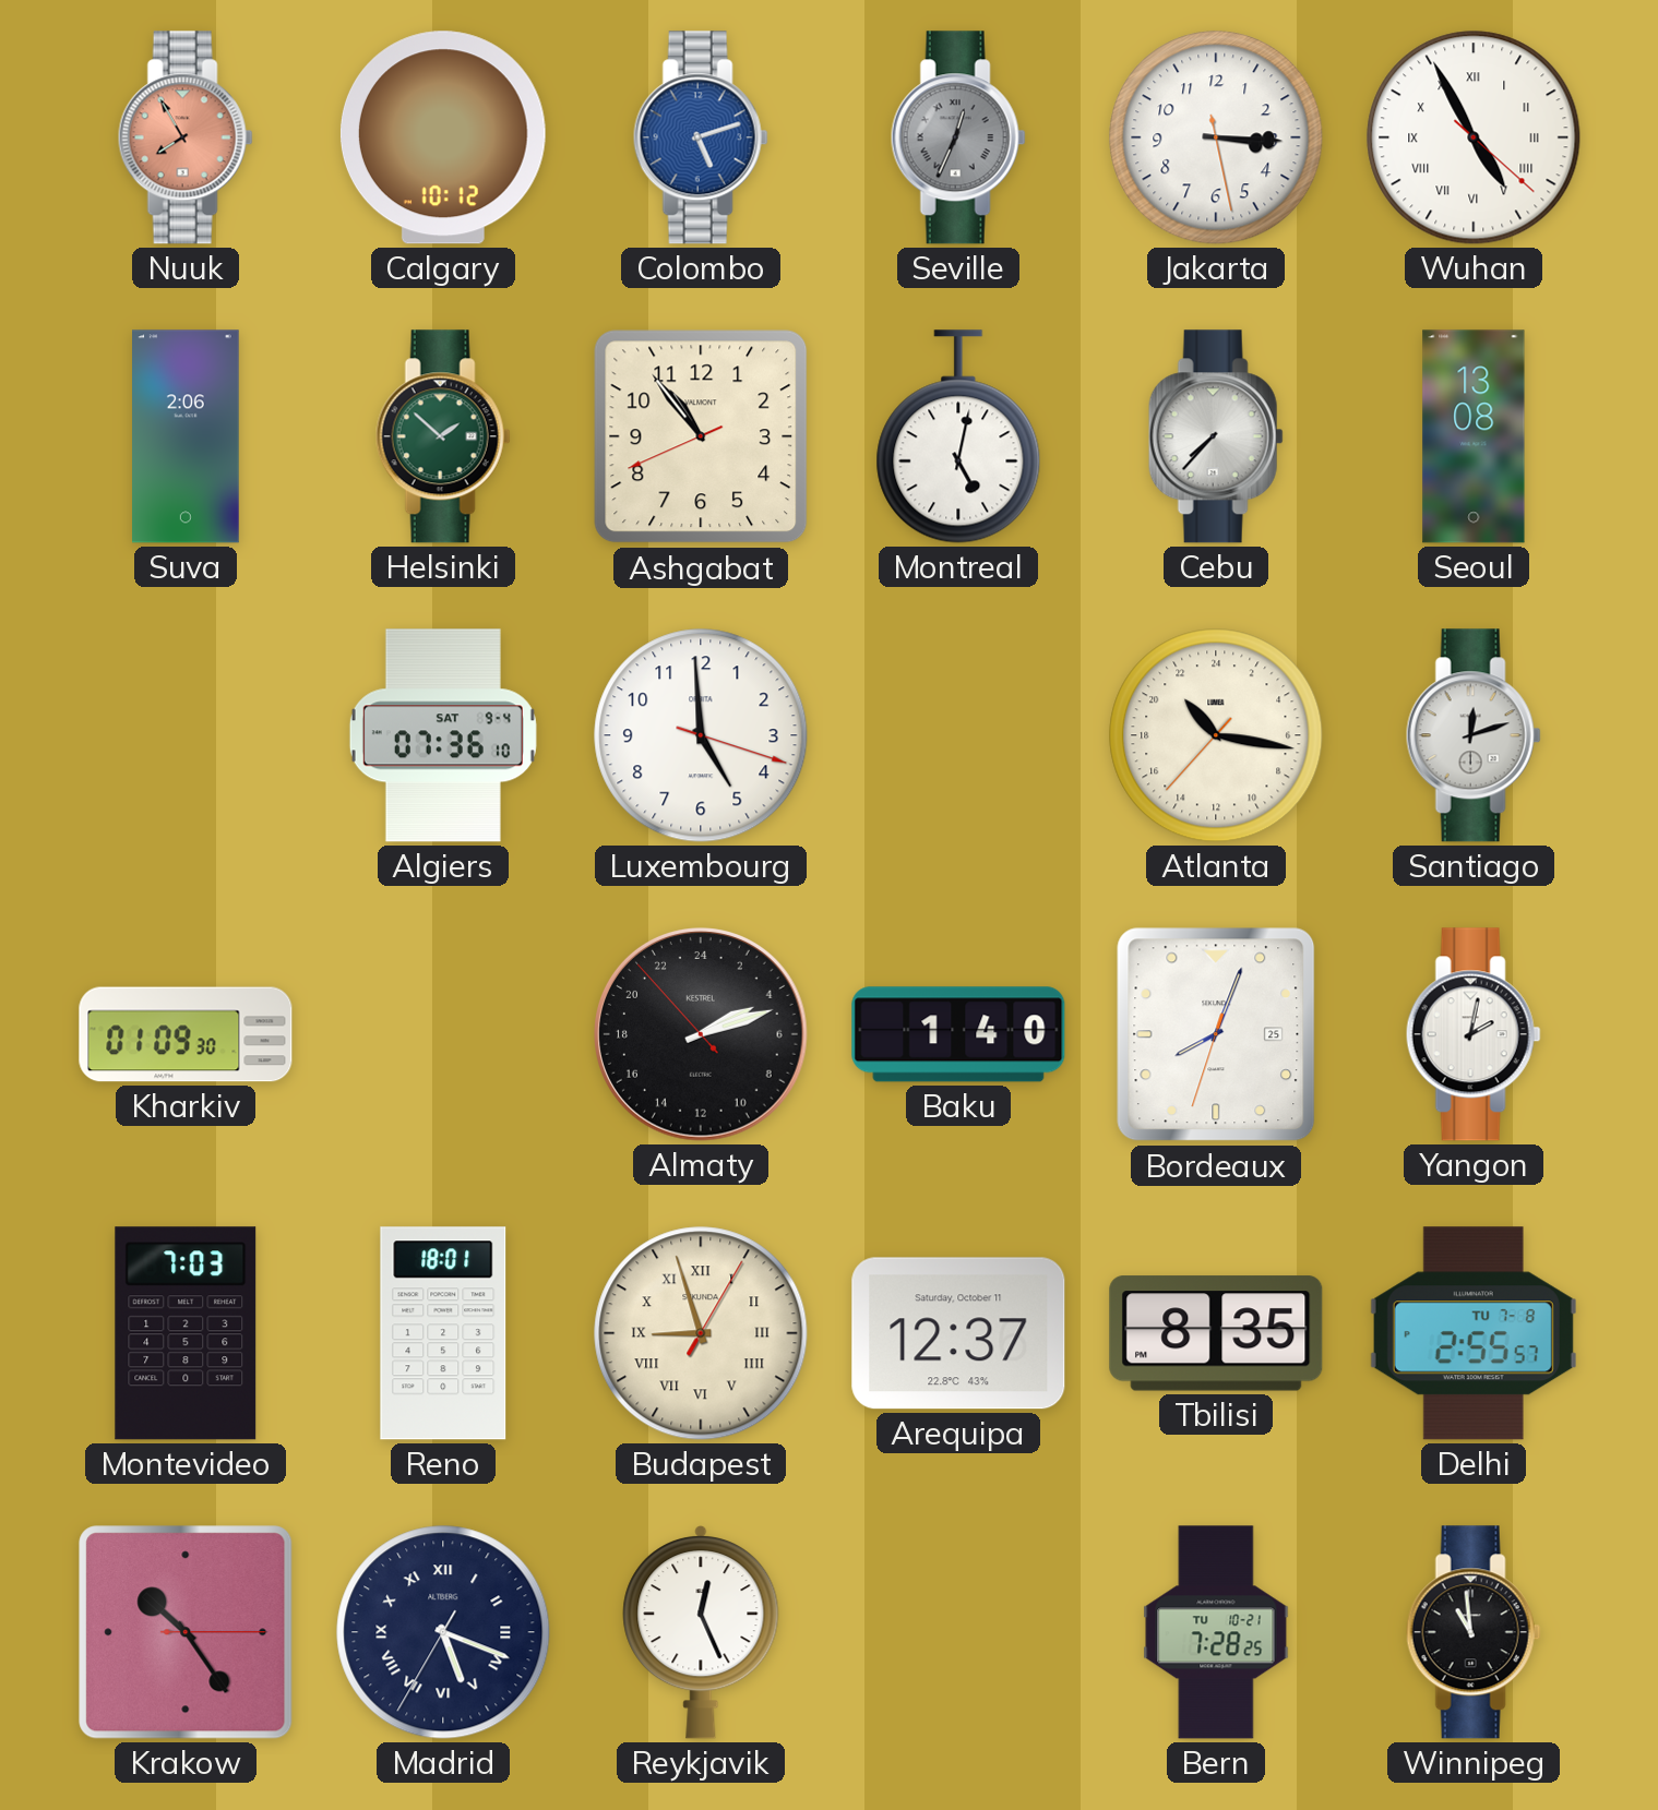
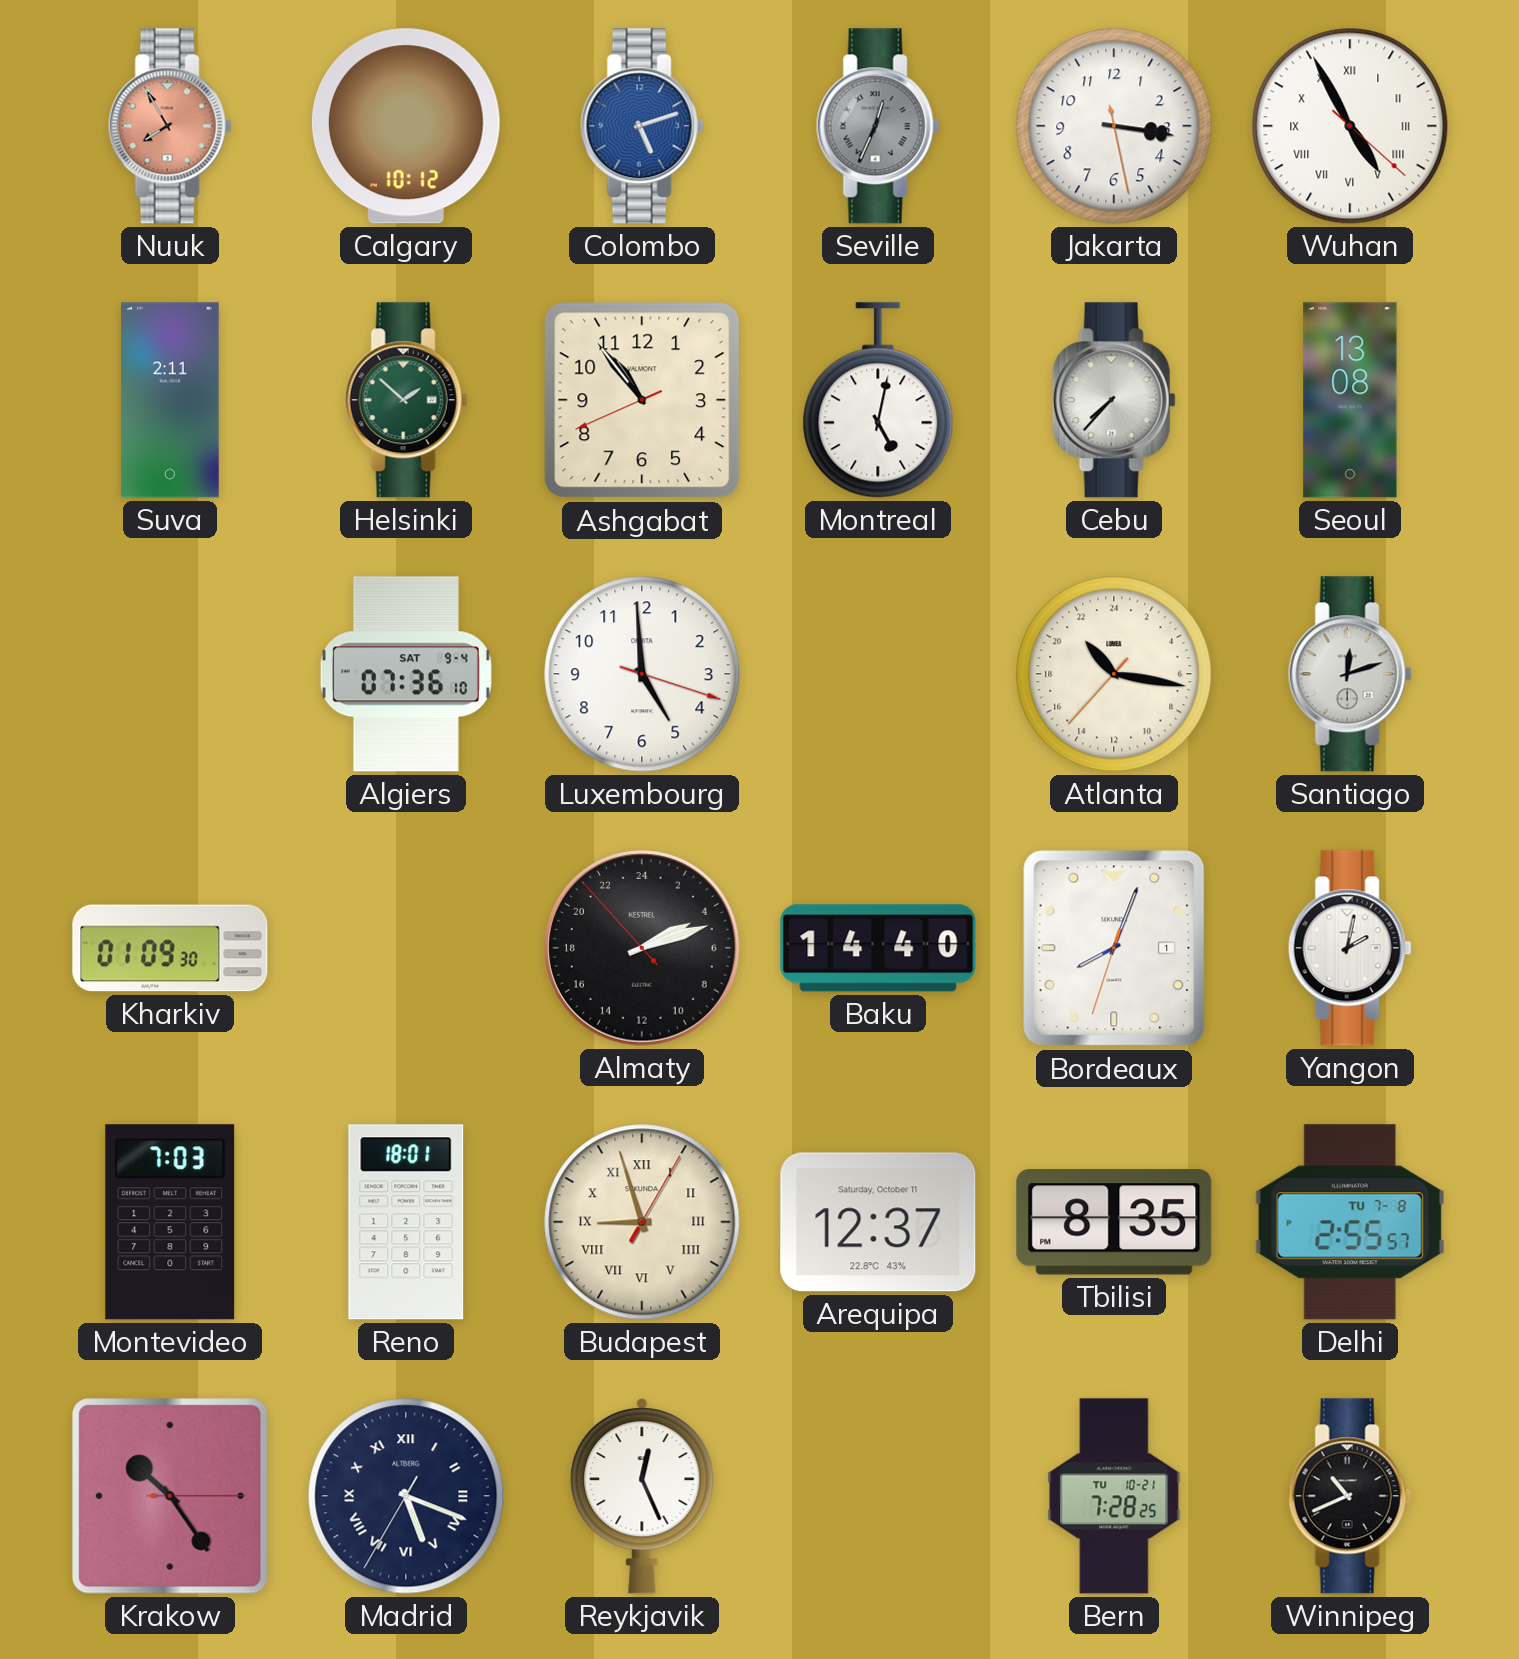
Jakarta: 3:15 -> 3:16
Suva: 2:06 -> 2:11
Baku: 1:40 -> 14:40
Bordeaux date: 25 -> 1
Winnipeg: 10:59 -> 10:41
